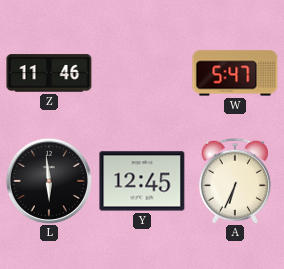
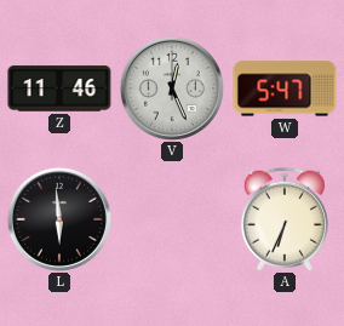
V: none -> 12:26
Y: 12:45 -> none
